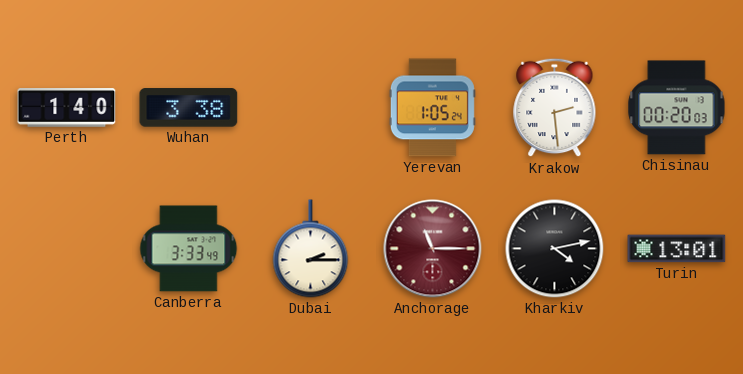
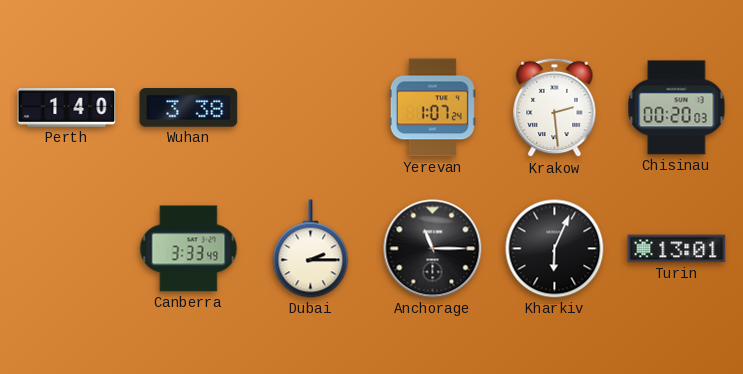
Yerevan: 1:05 -> 1:07
Anchorage dial: burgundy -> black
Kharkiv: 4:13 -> 6:04
